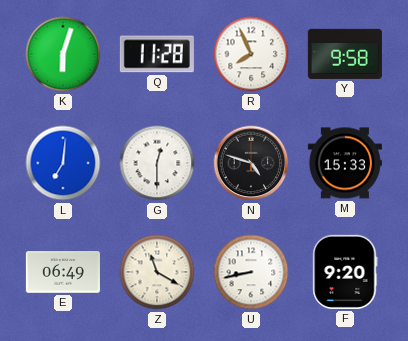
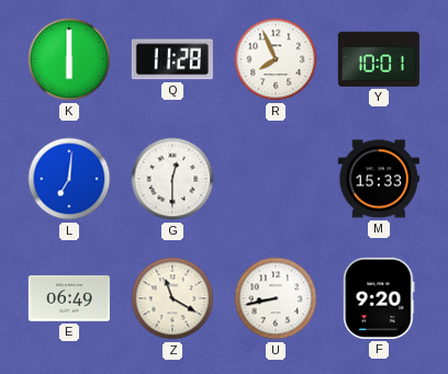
K: 6:03 -> 6:00
Y: 9:58 -> 10:01
N: 4:48 -> none
